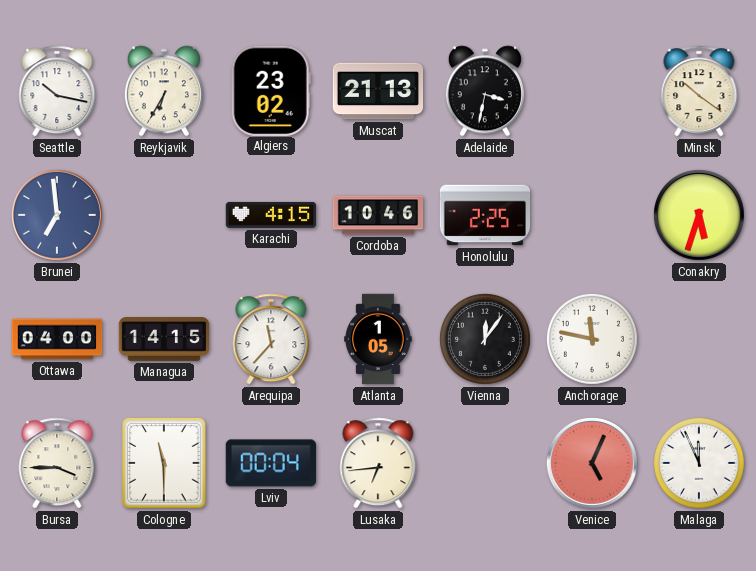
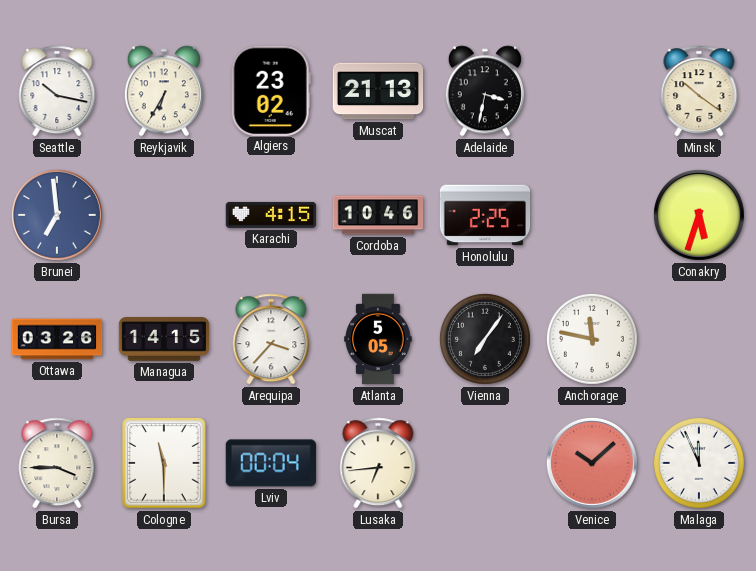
Ottawa: 04:00 -> 03:26
Arequipa: 11:37 -> 3:37
Atlanta: 1:05 -> 5:05
Vienna: 12:06 -> 7:06
Venice: 5:04 -> 10:08
